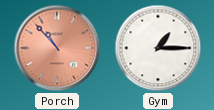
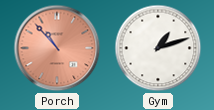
Gym: 1:15 -> 1:12
